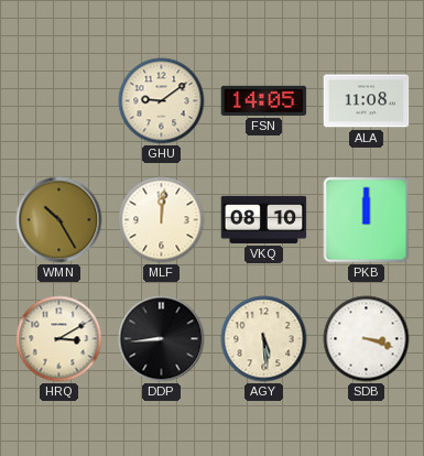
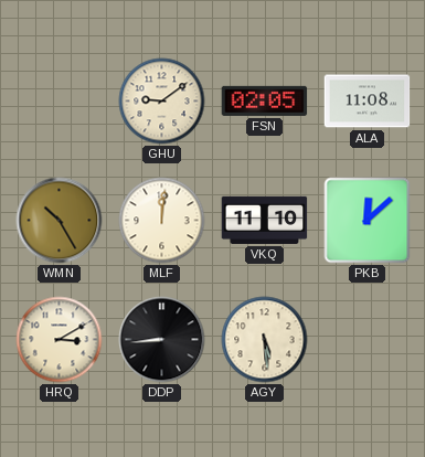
FSN: 14:05 -> 02:05
VKQ: 08:10 -> 11:10
PKB: 12:00 -> 12:08
SDB: 3:18 -> none
